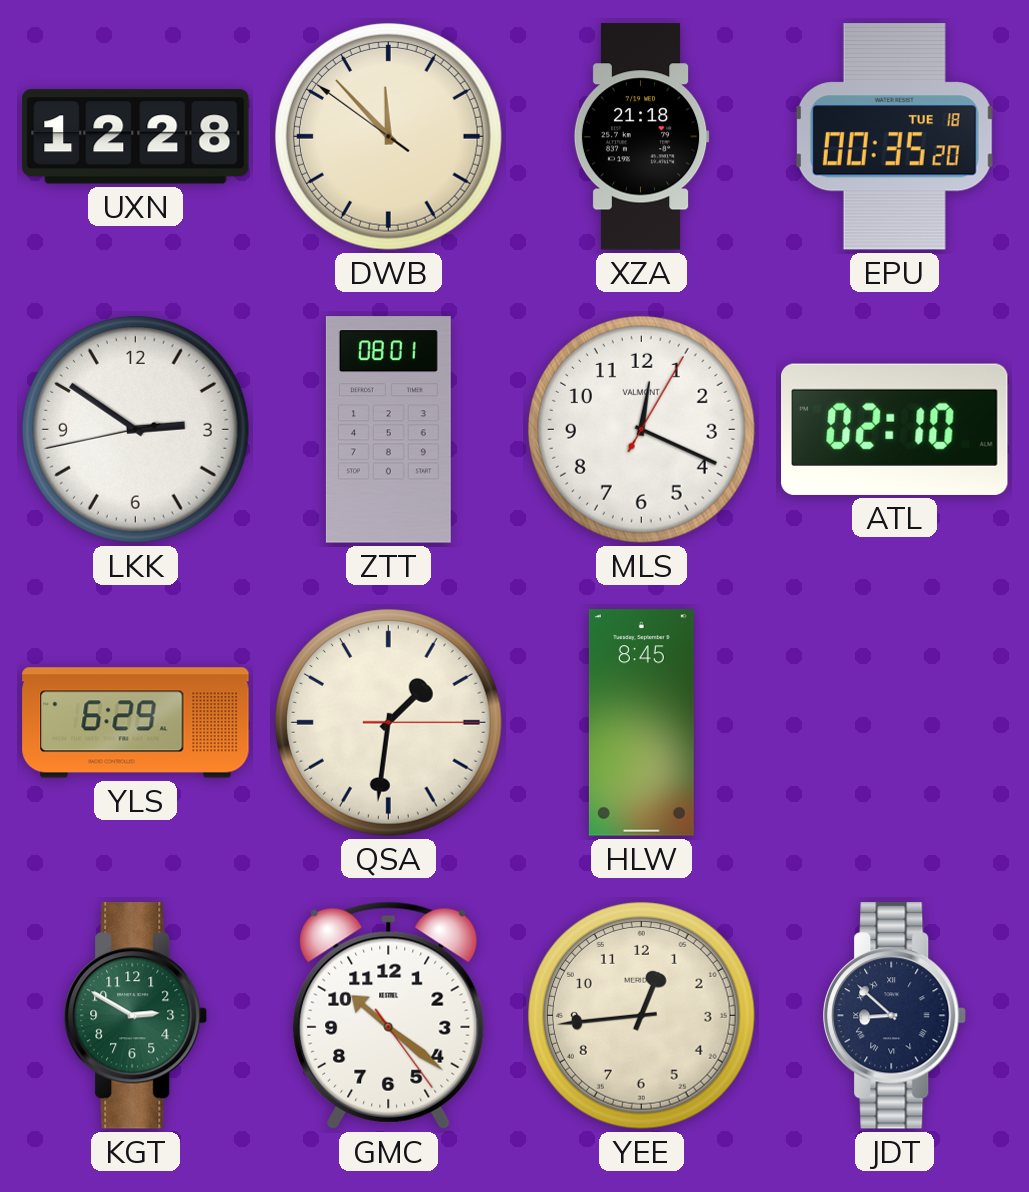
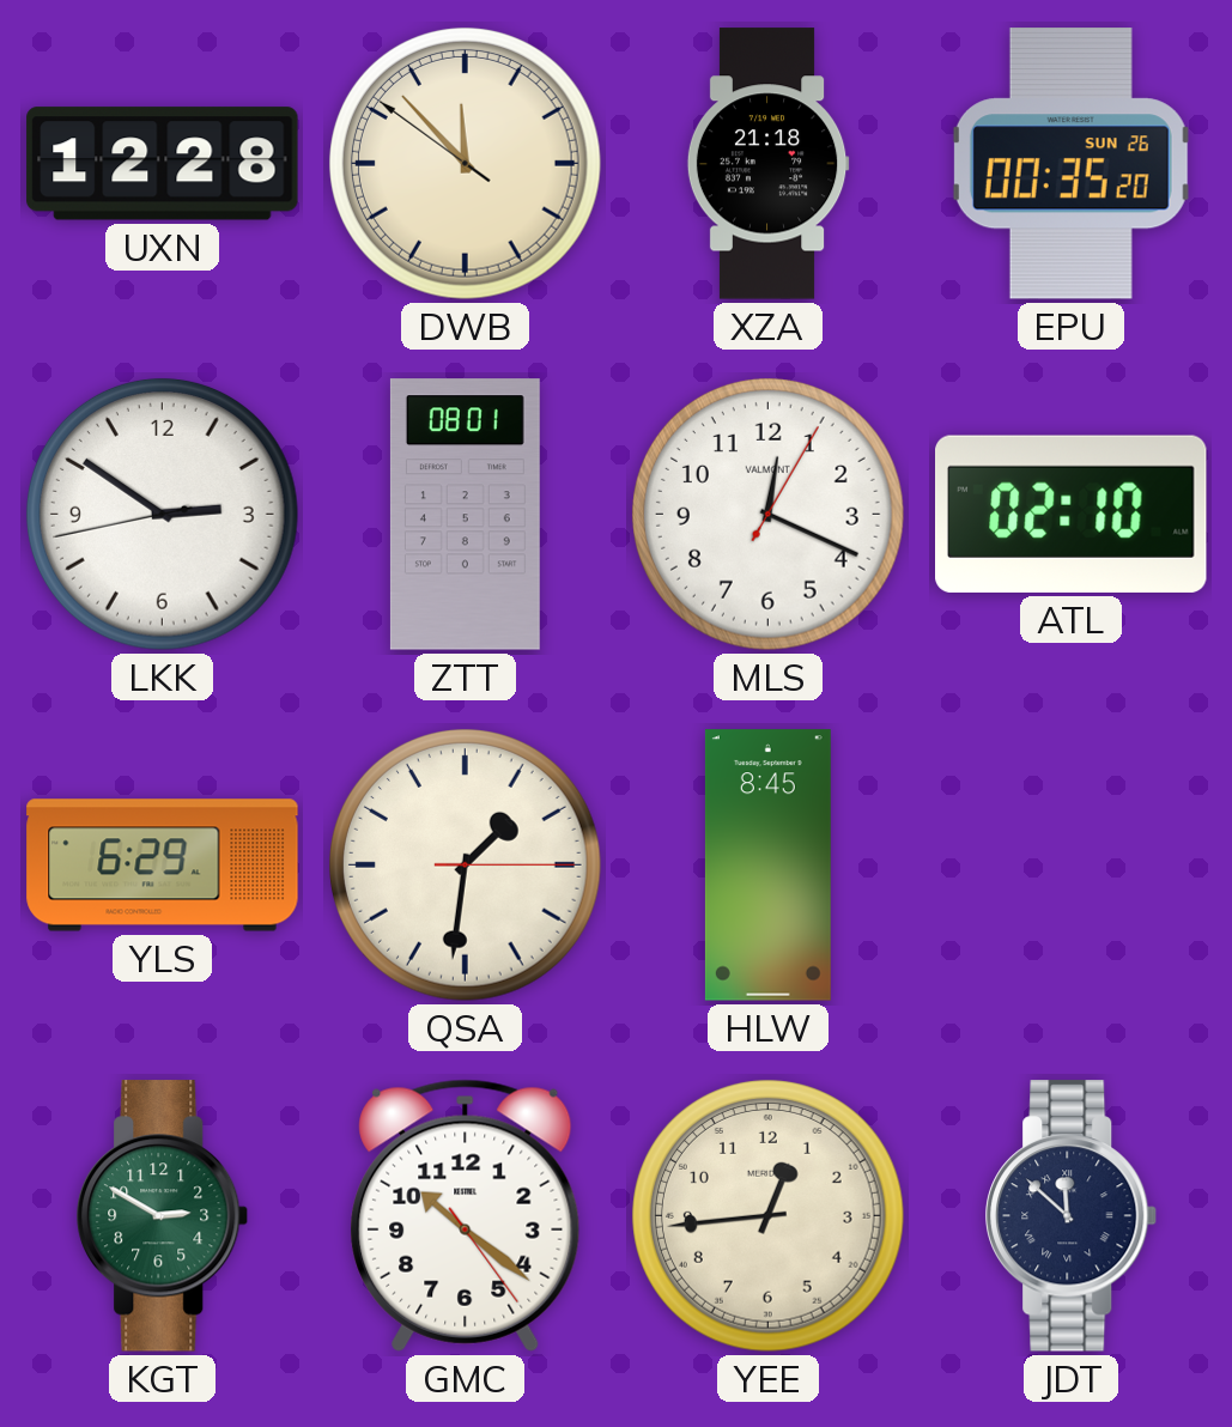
EPU date: TUE 18 -> SUN 26
JDT: 8:52 -> 11:52
